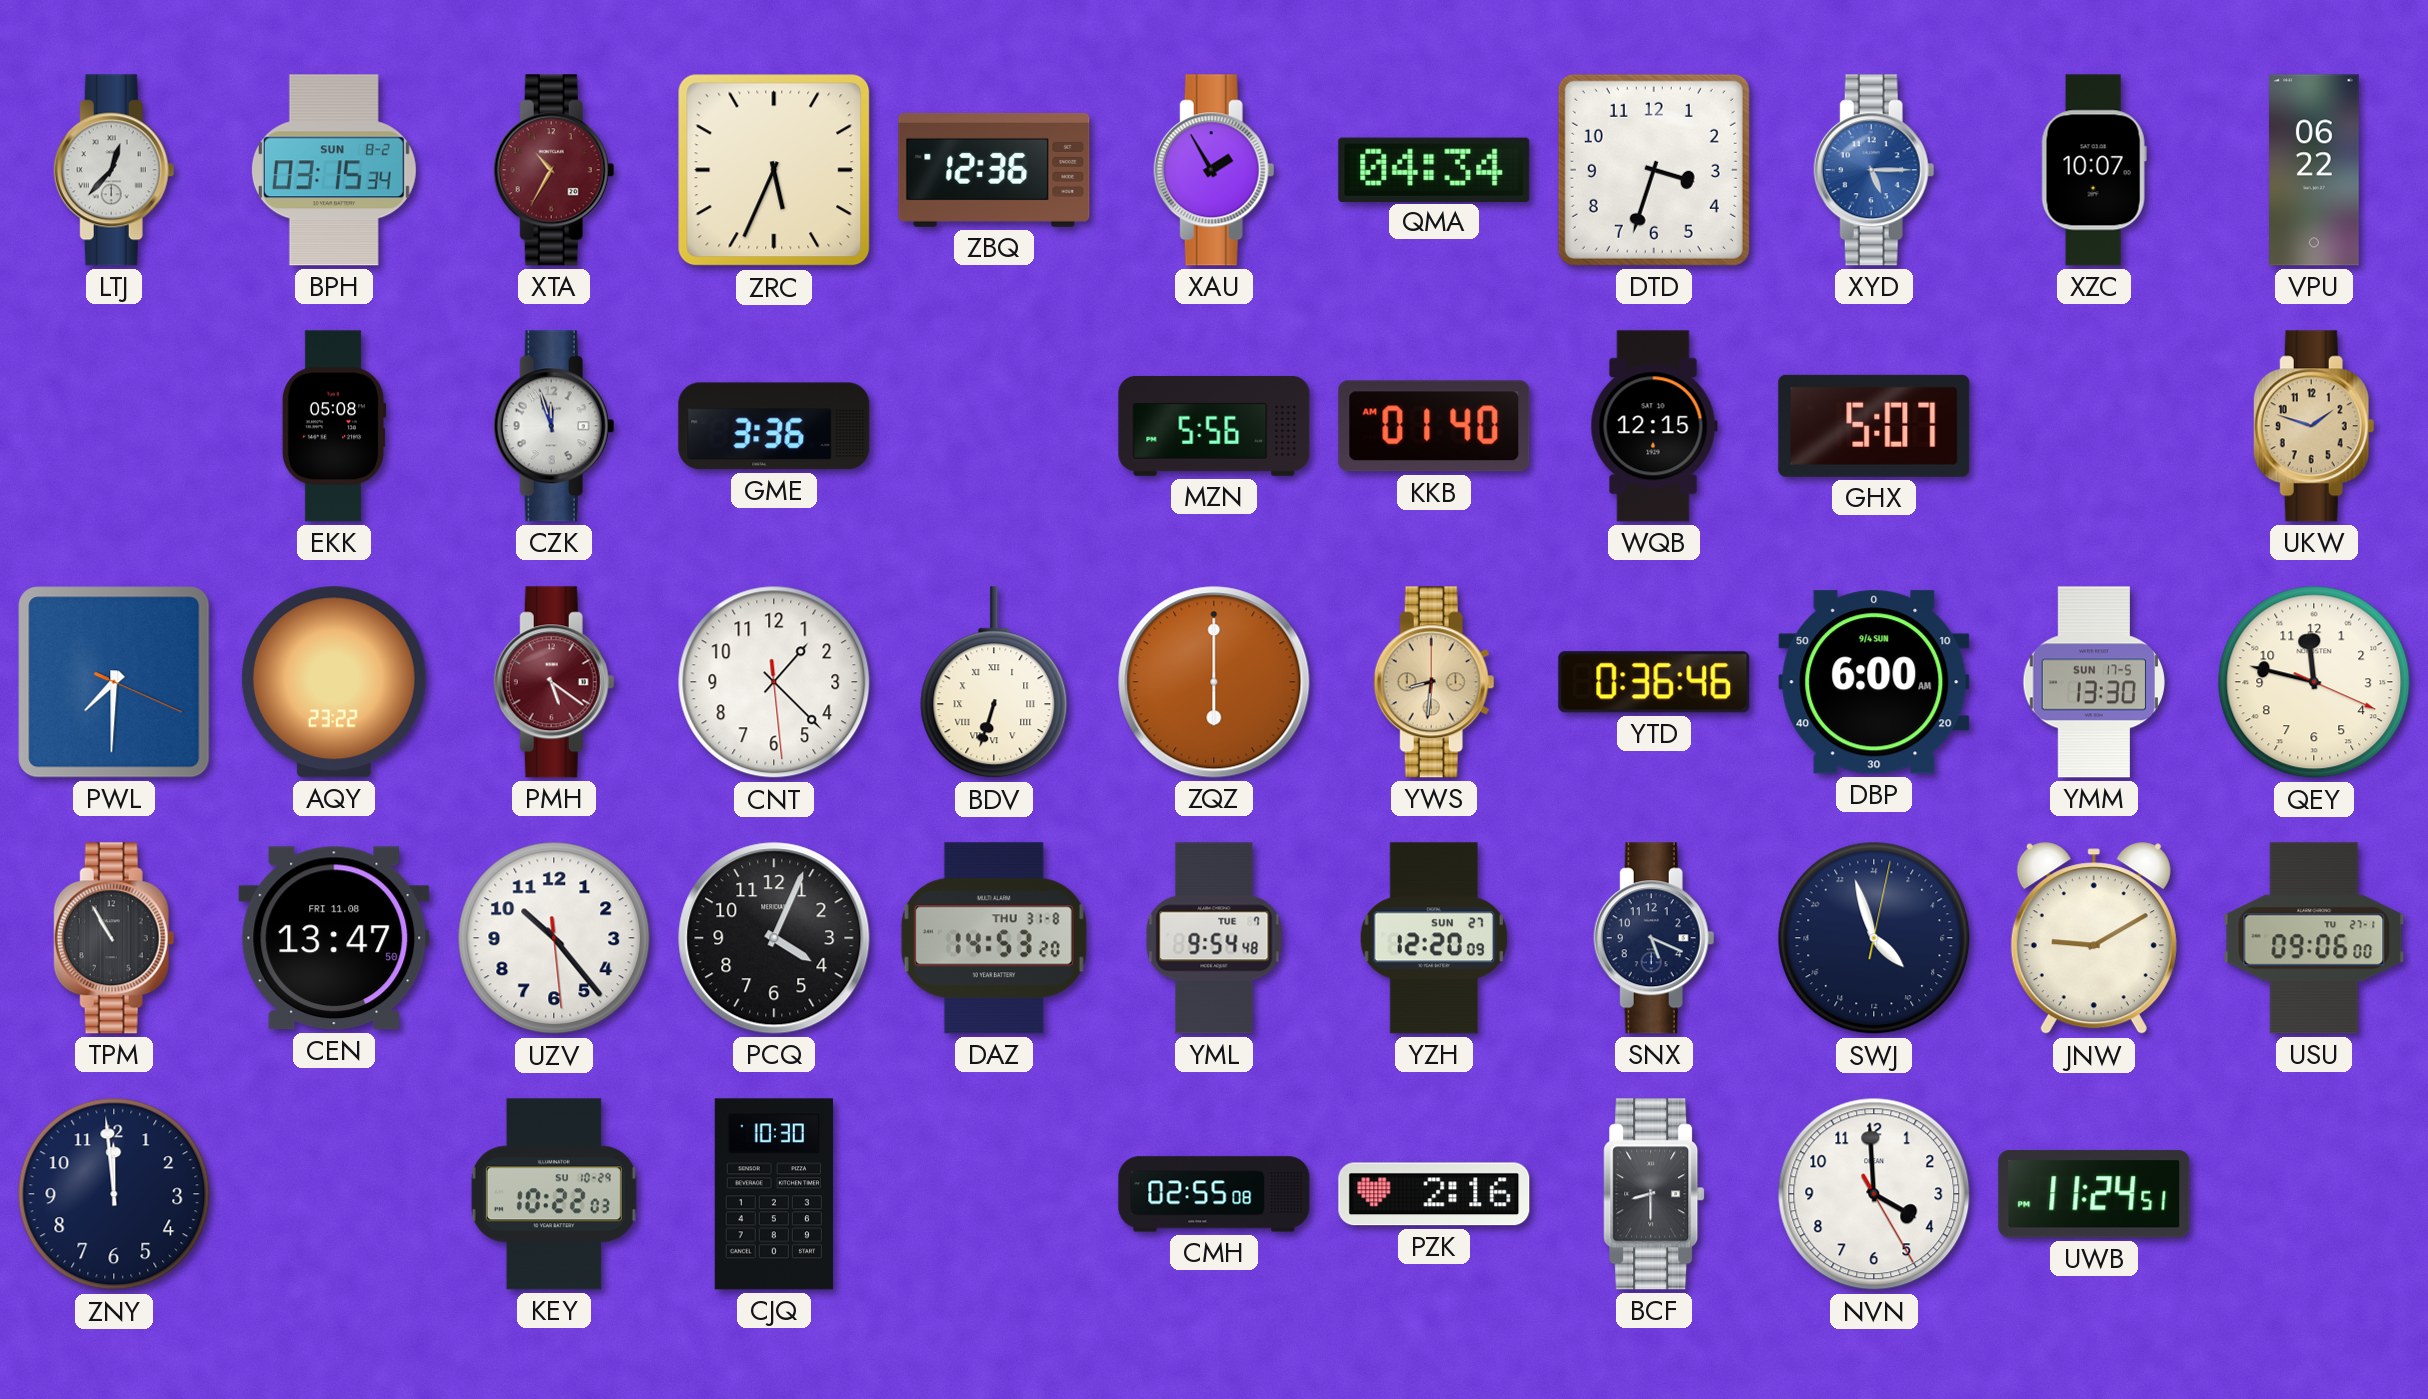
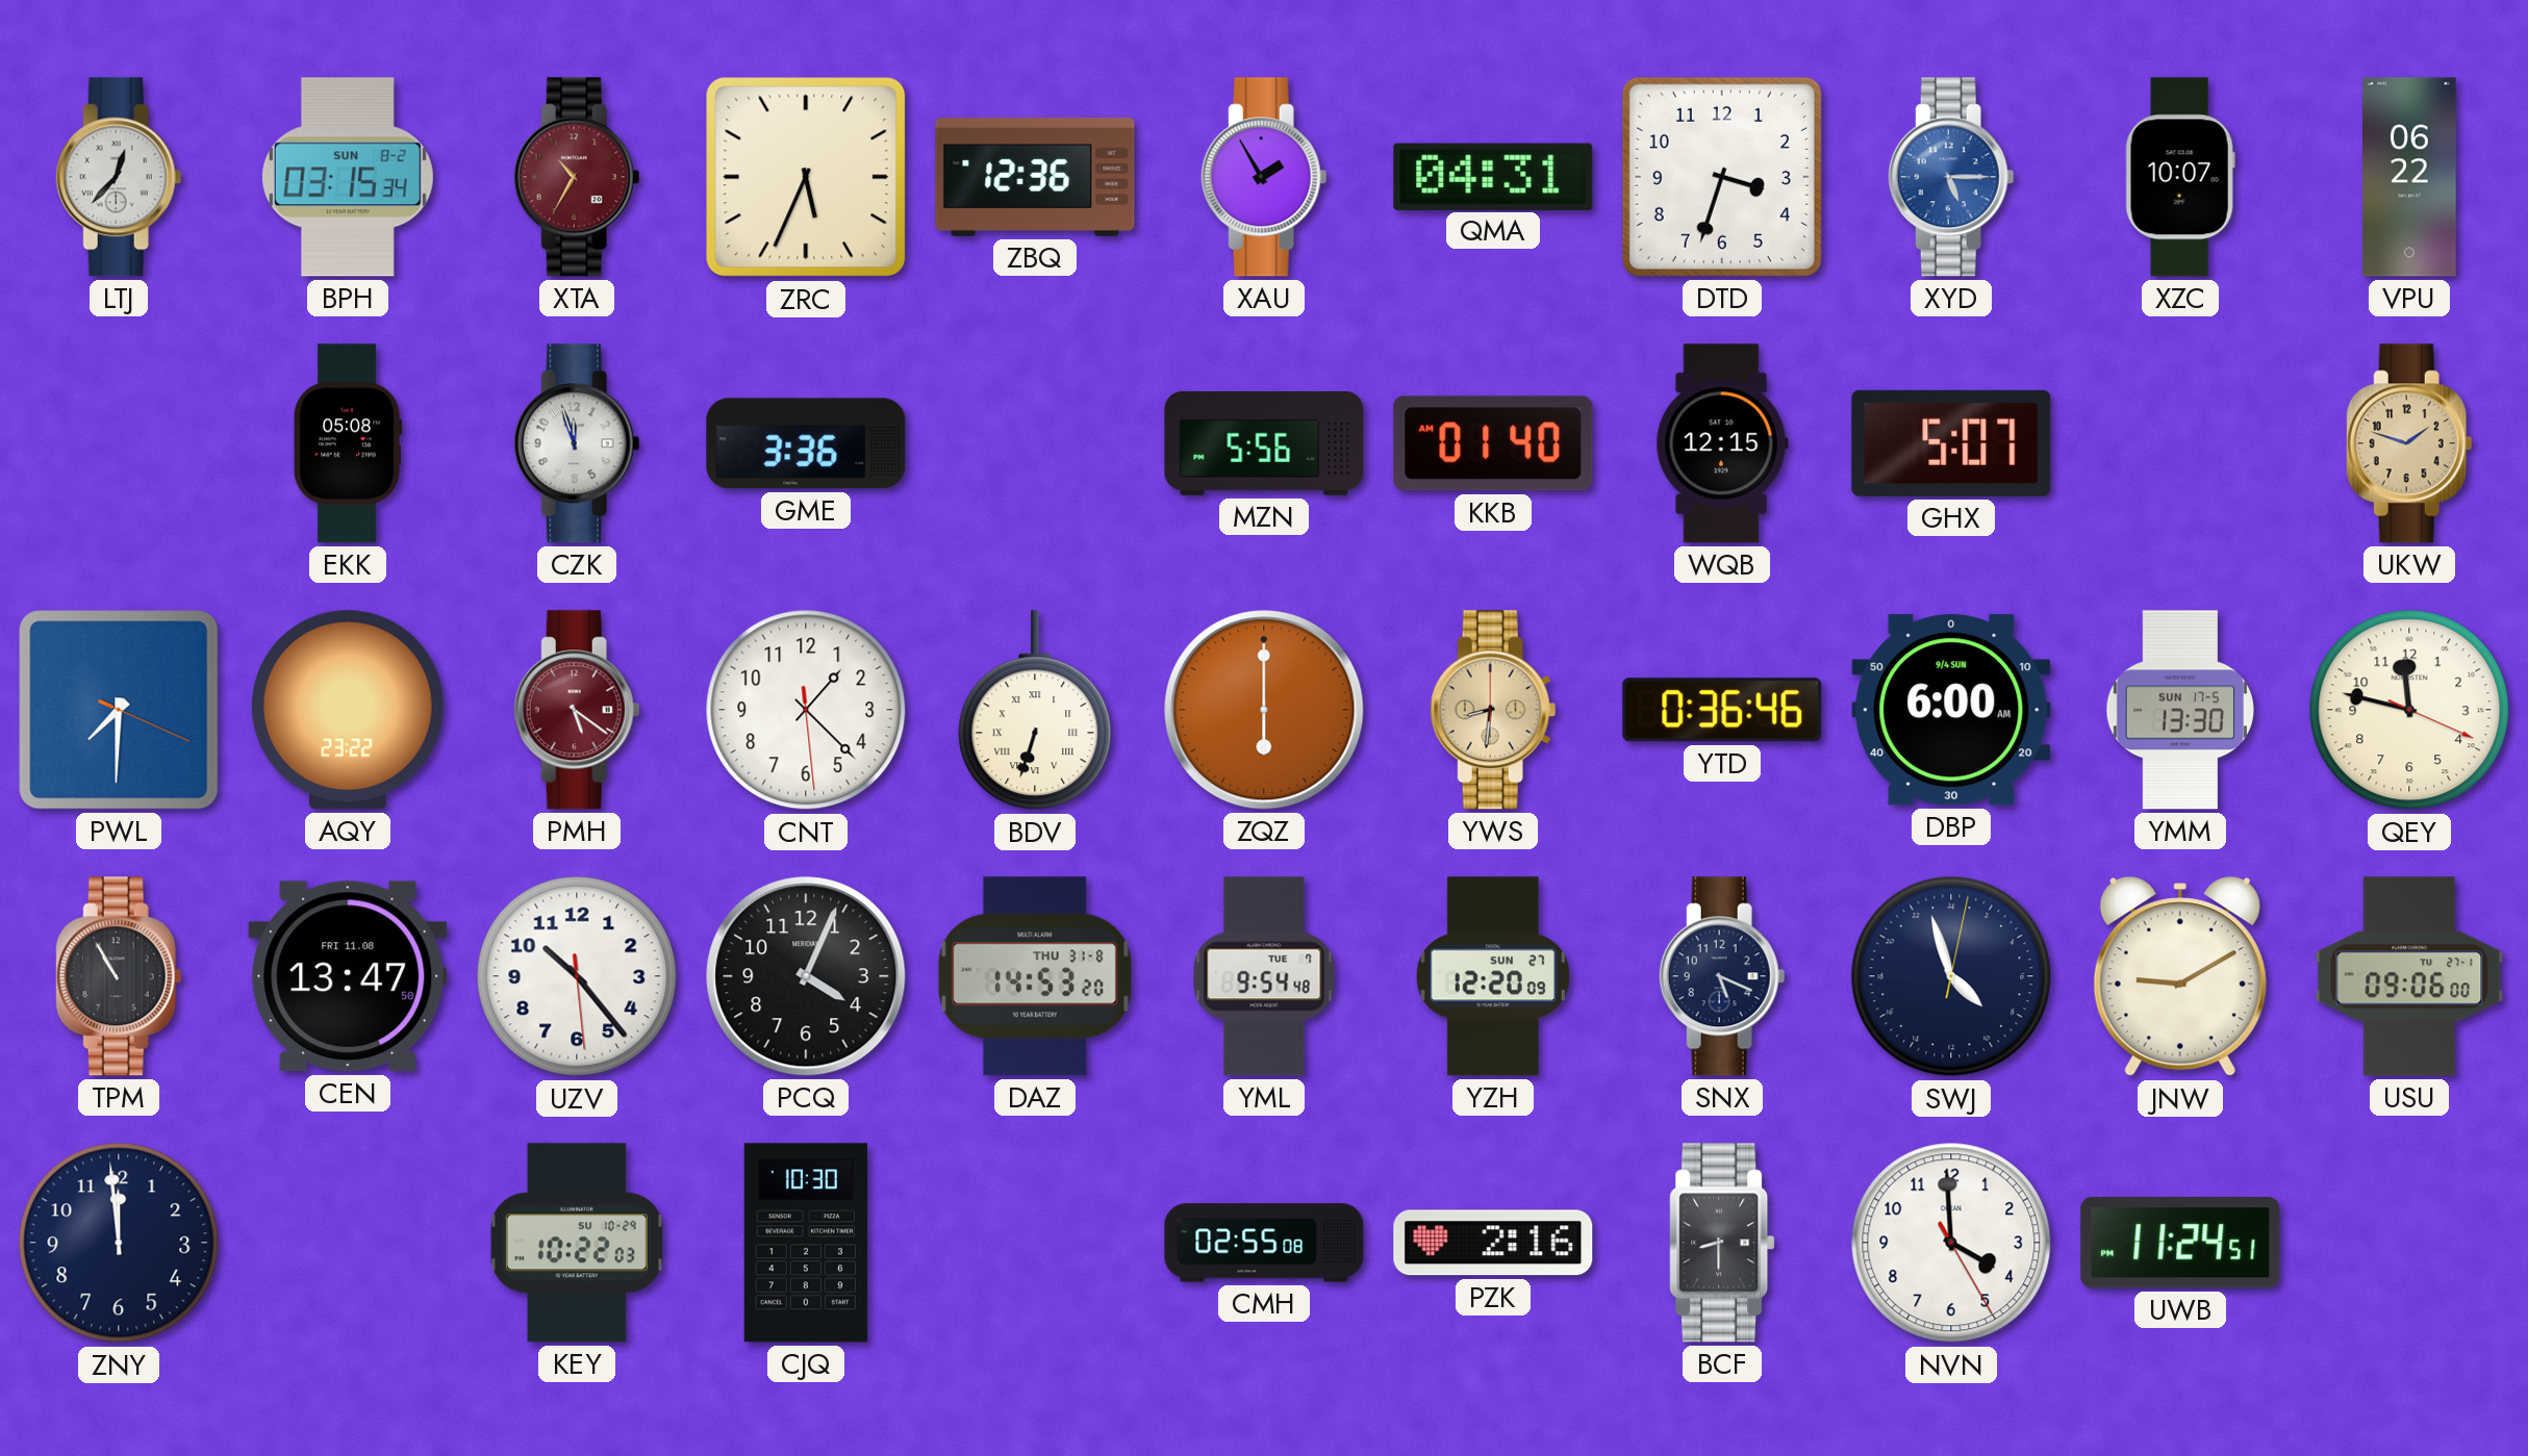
QMA: 04:34 -> 04:31
